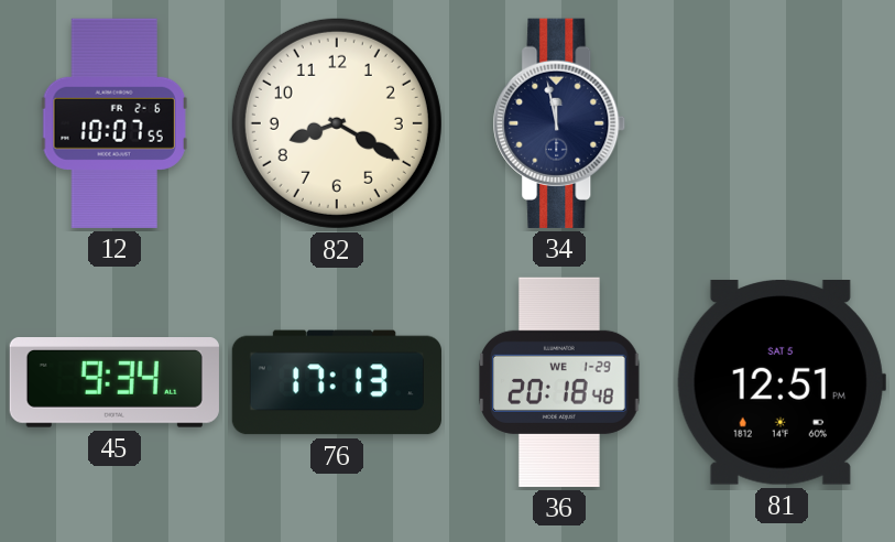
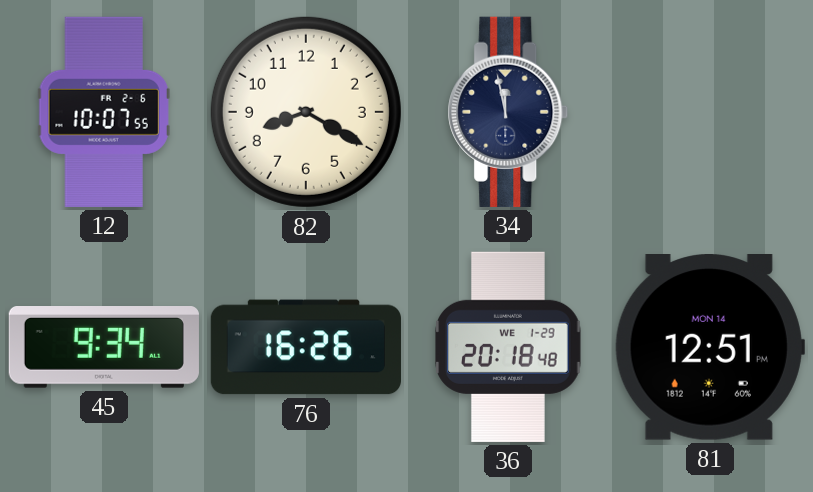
76: 17:13 -> 16:26
81 date: SAT 5 -> MON 14
